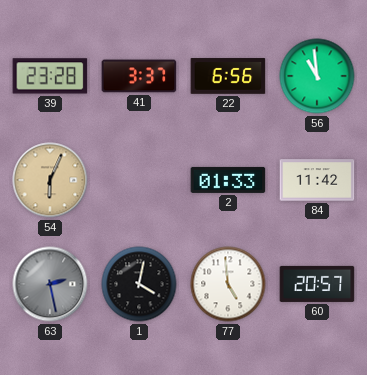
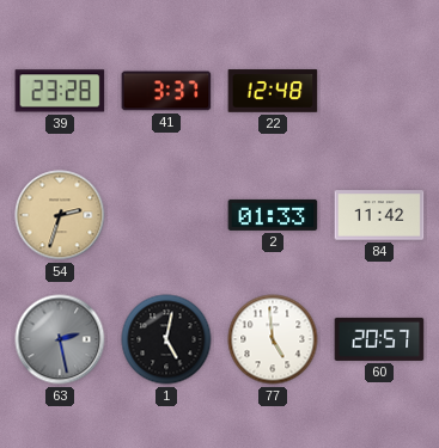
22: 6:56 -> 12:48
56: 10:59 -> none
54: 6:04 -> 2:33
1: 4:02 -> 5:02
